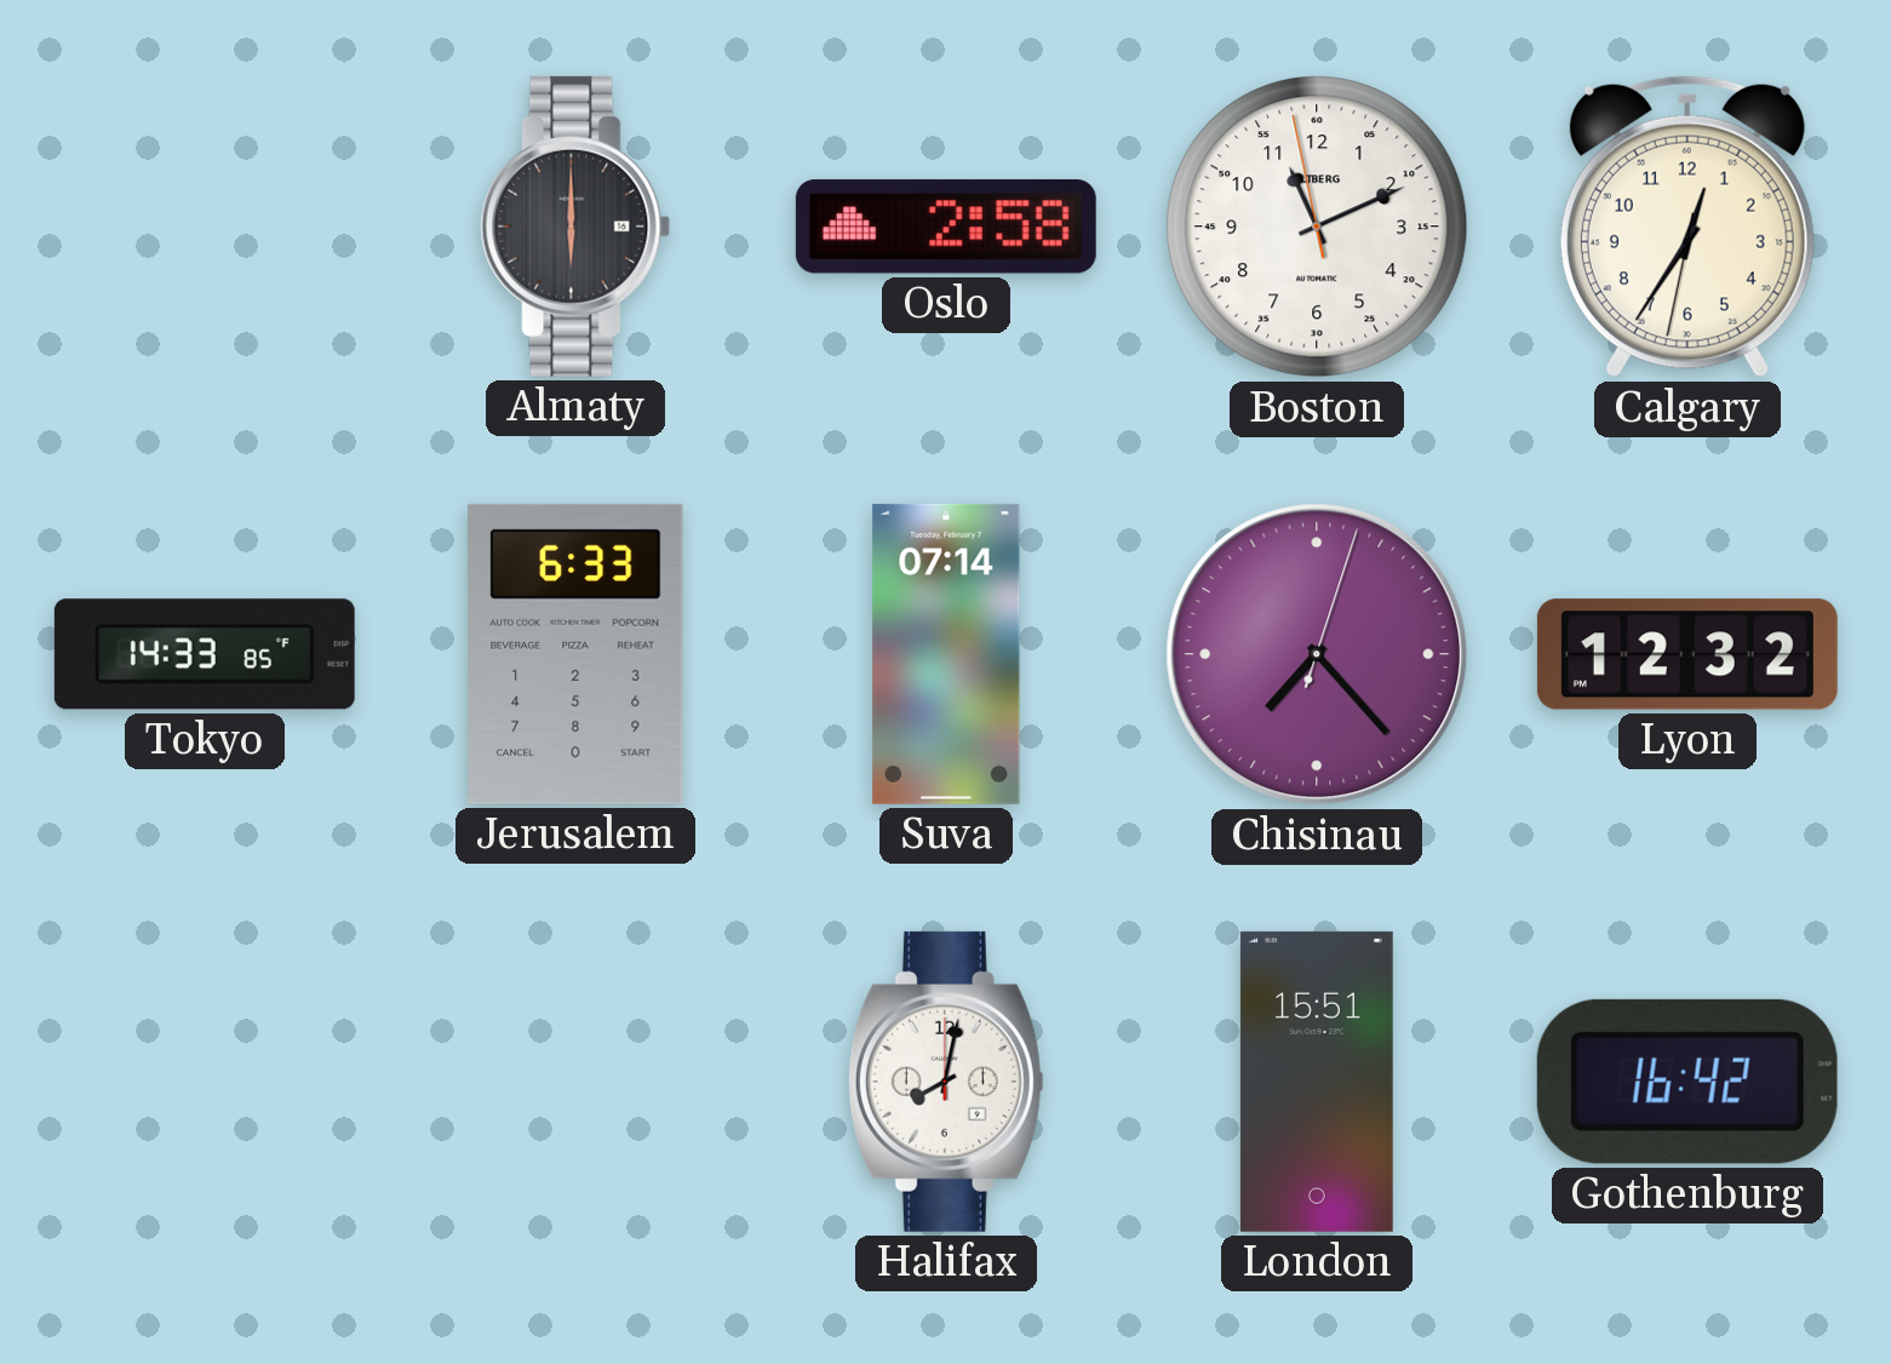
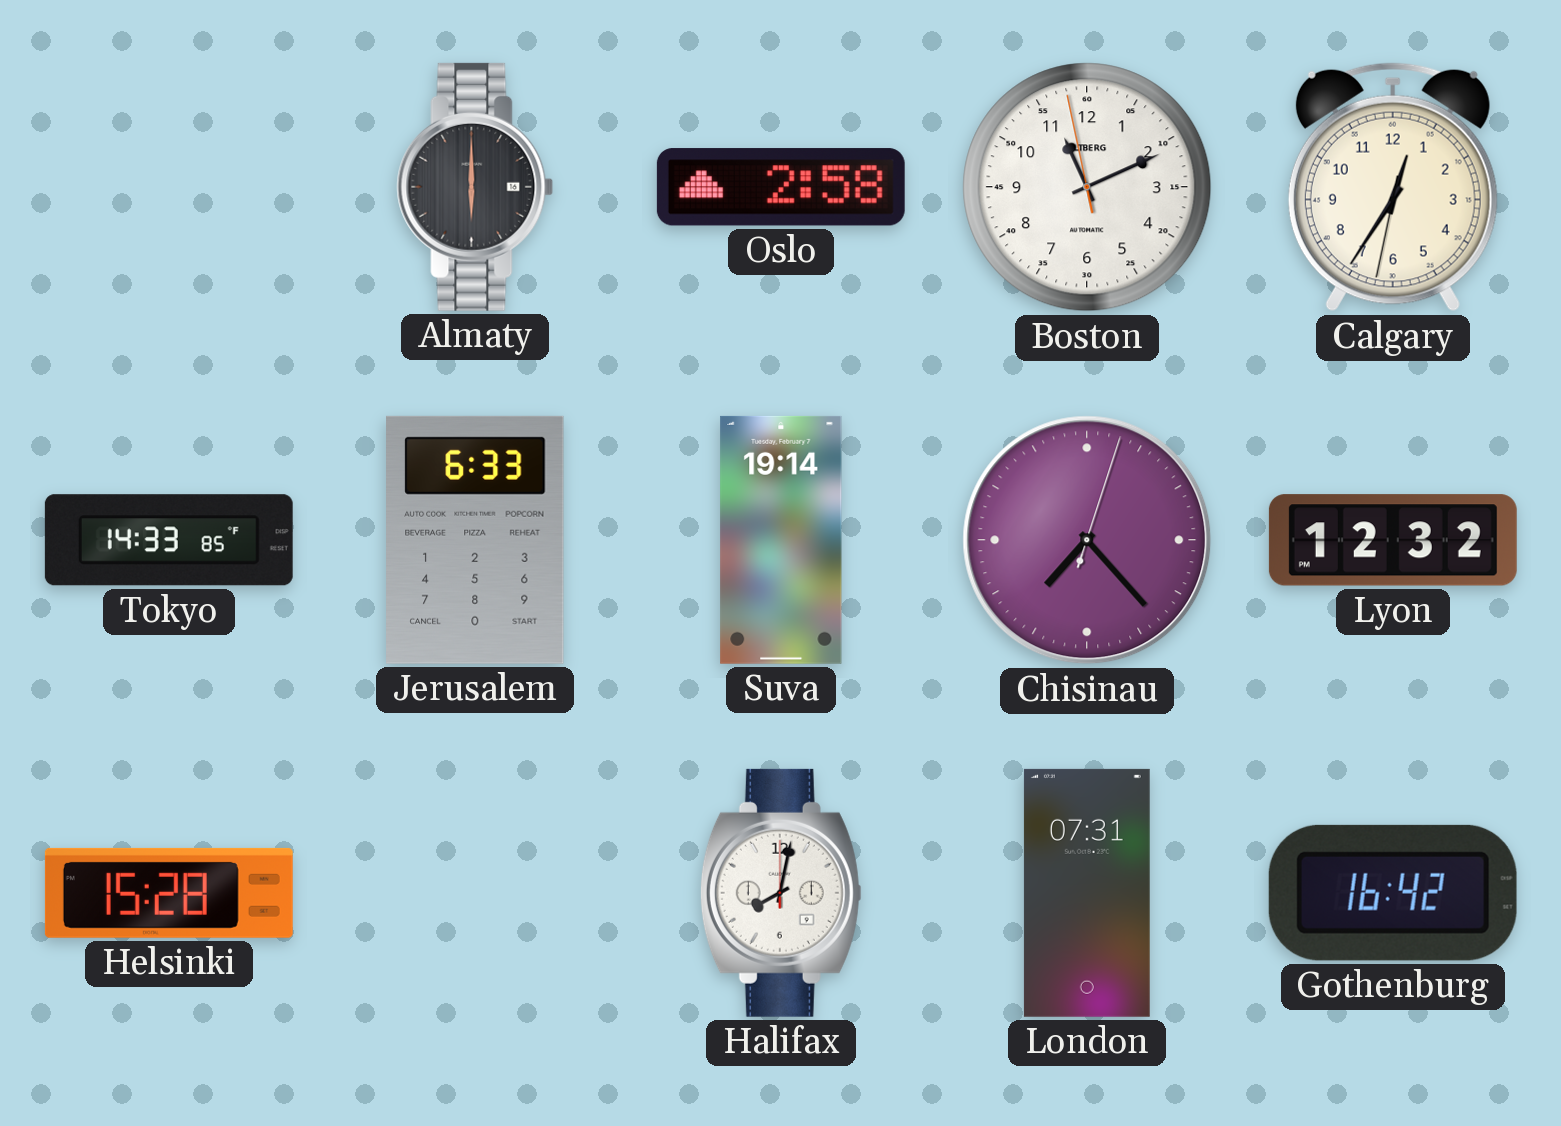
Suva: 07:14 -> 19:14
Helsinki: none -> 15:28
London: 15:51 -> 07:31
